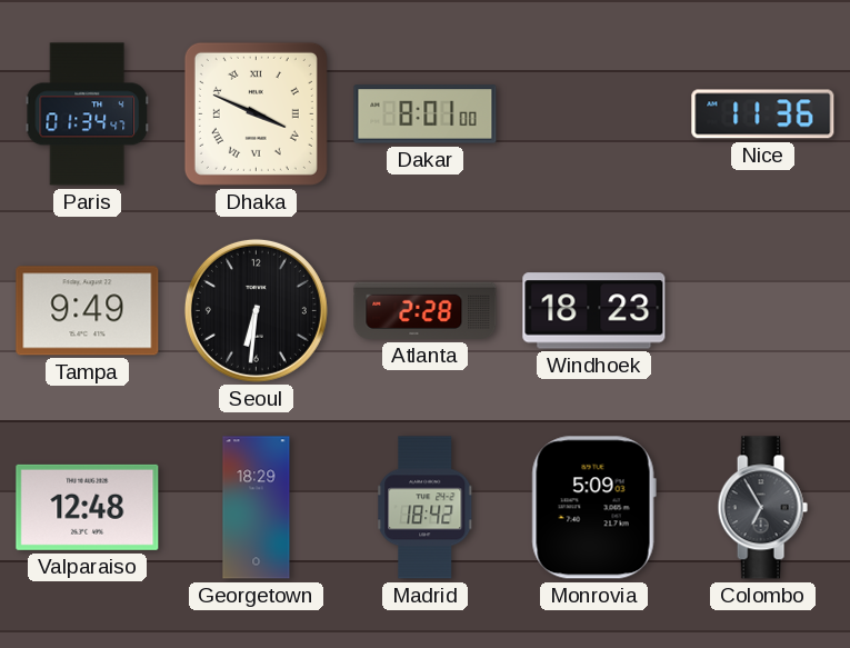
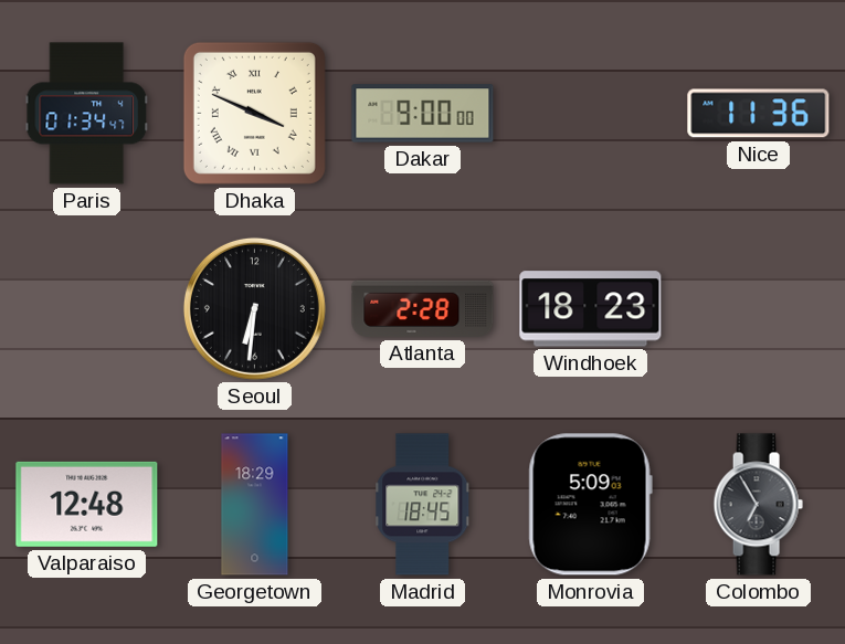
Dakar: 8:01 -> 9:00
Tampa: 9:49 -> none
Madrid: 18:42 -> 18:45
